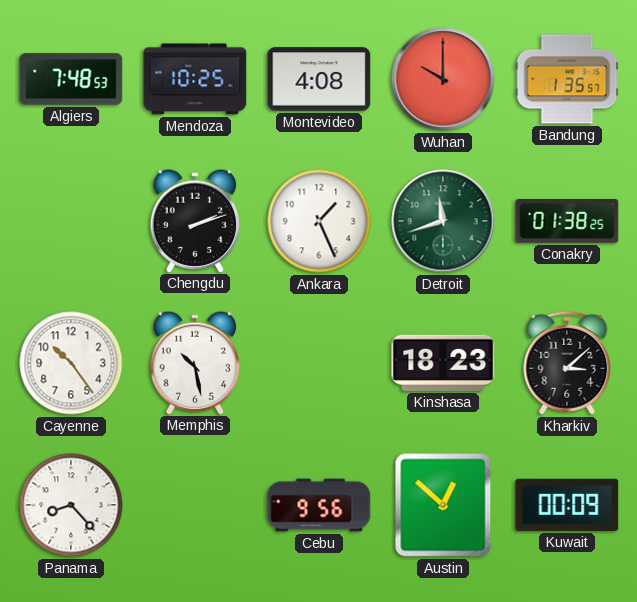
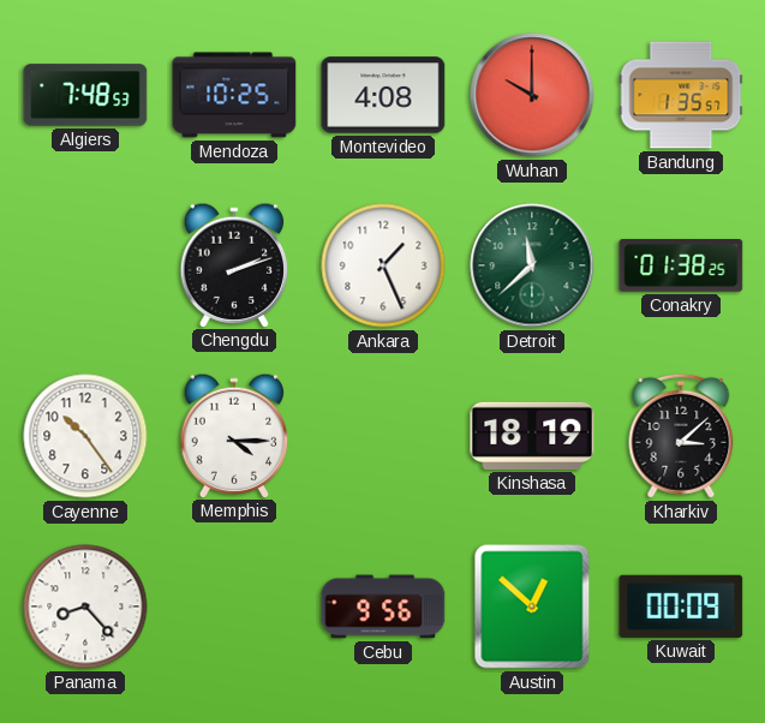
Detroit: 11:42 -> 11:38
Memphis: 10:28 -> 4:15
Kinshasa: 18:23 -> 18:19
